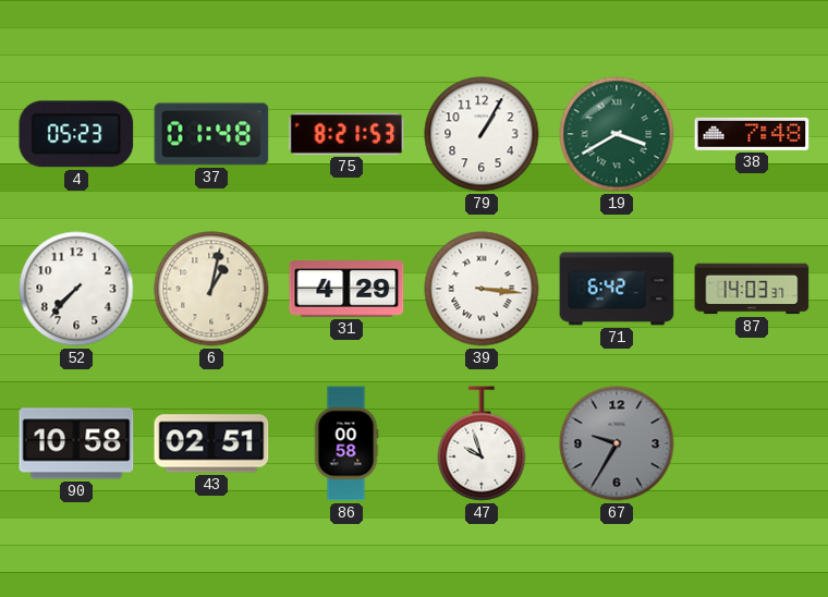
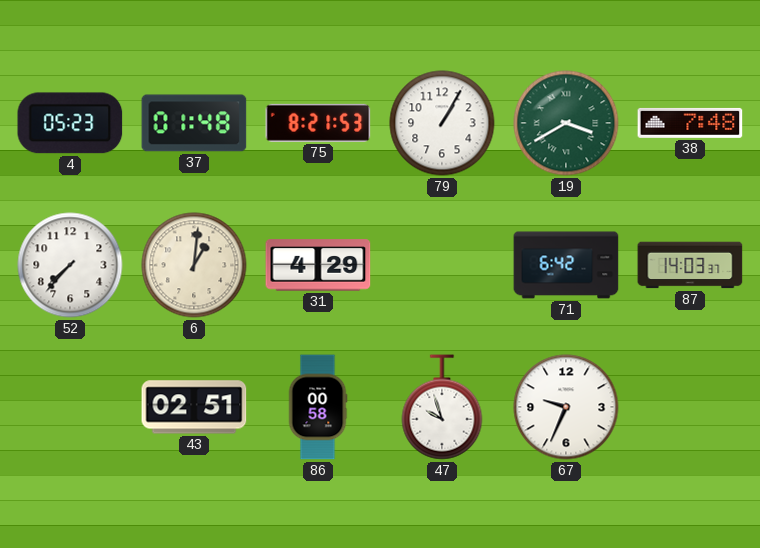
6: 1:02 -> 1:01
39: 3:16 -> none
90: 10:58 -> none
67: 9:35 -> 9:34
67 dial: grey -> white
